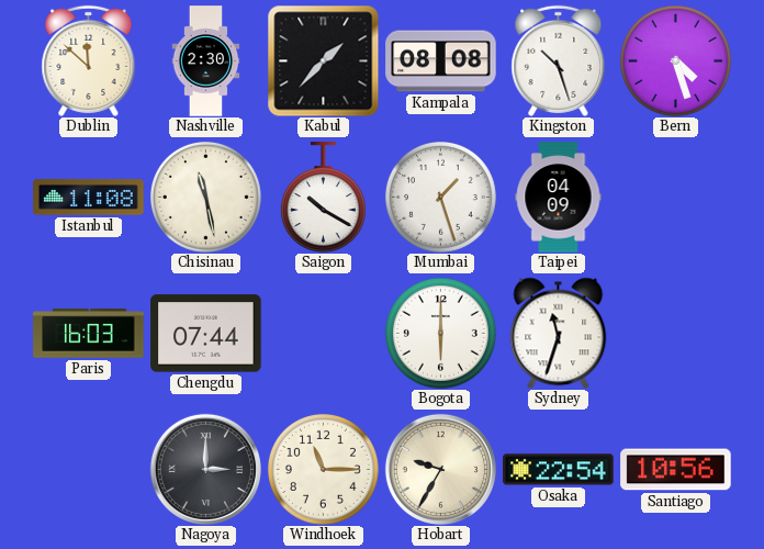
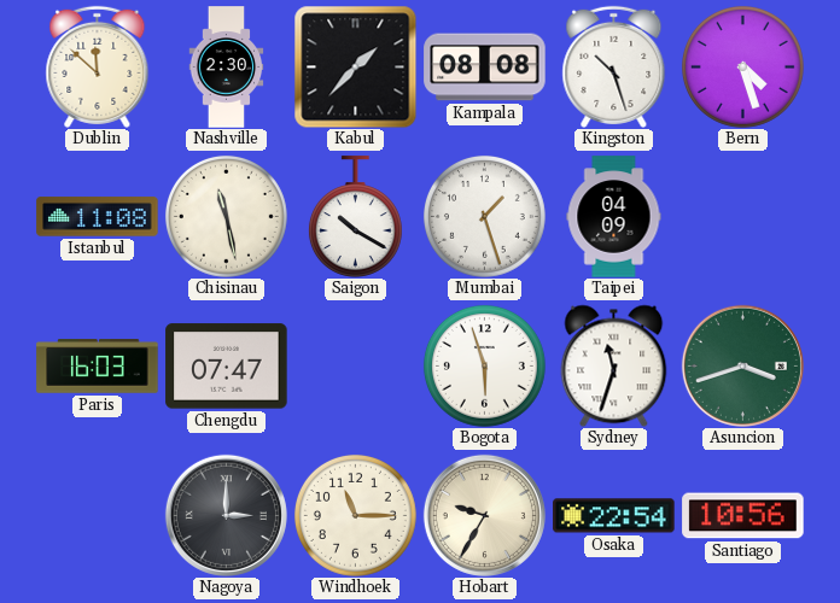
Chengdu: 07:44 -> 07:47
Bogota: 6:00 -> 5:57
Asuncion: none -> 3:42
